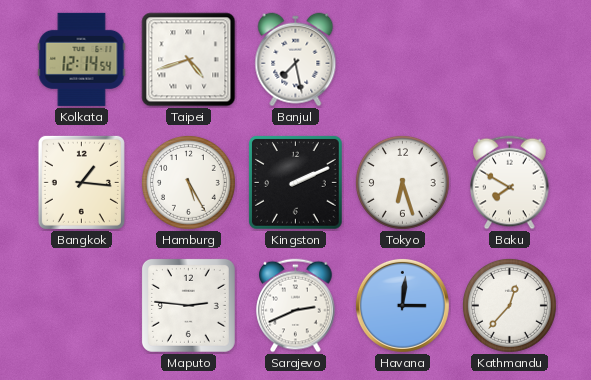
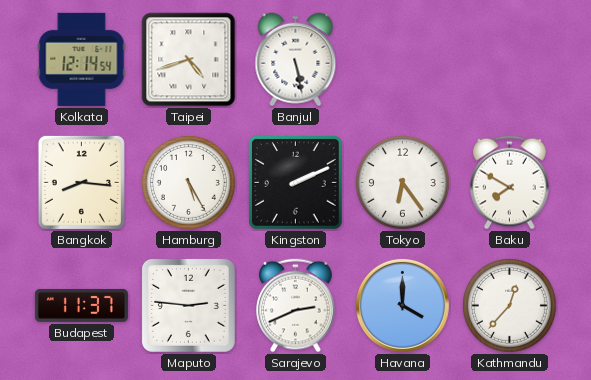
Banjul: 7:28 -> 5:28
Bangkok: 1:16 -> 8:16
Tokyo: 6:27 -> 6:24
Budapest: none -> 11:37
Havana: 3:01 -> 4:00
